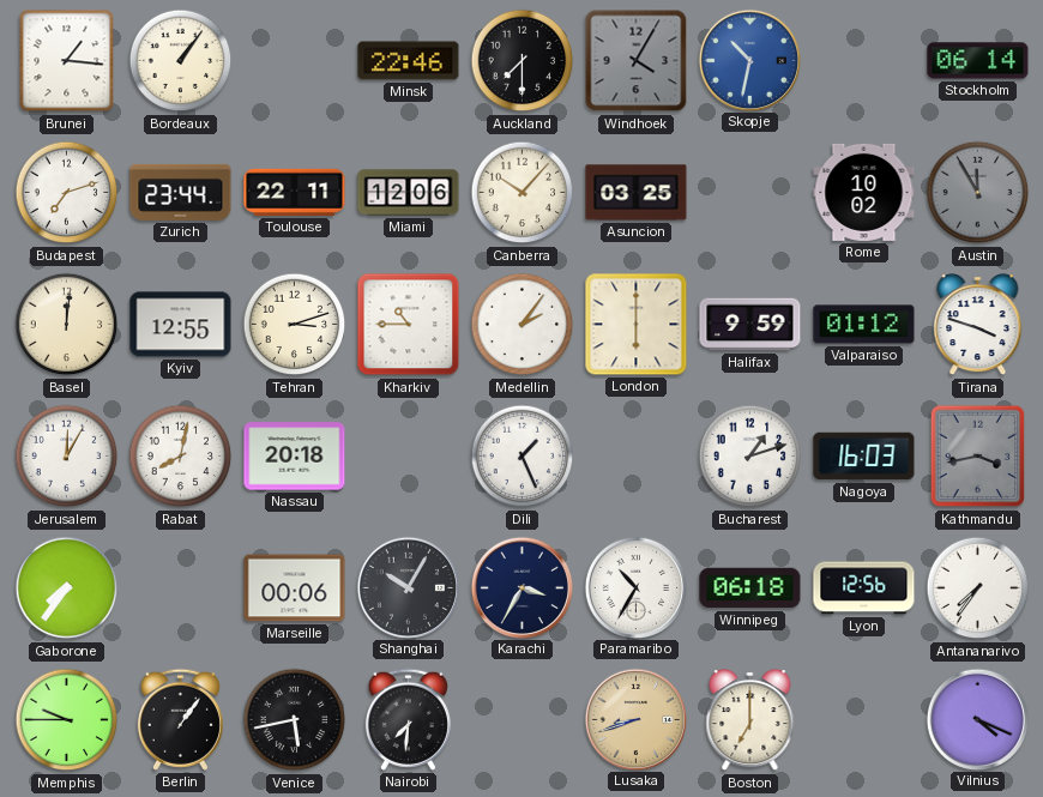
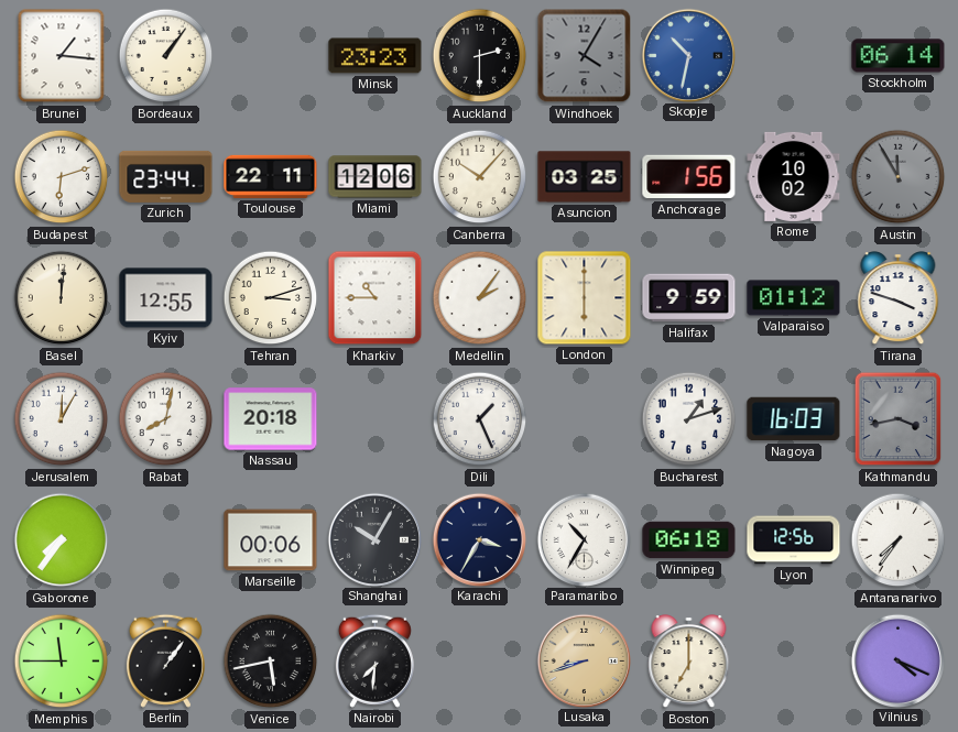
Minsk: 22:46 -> 23:23
Auckland: 7:30 -> 2:30
Budapest: 7:12 -> 6:12
Anchorage: none -> 1:56
Memphis: 9:45 -> 11:45
